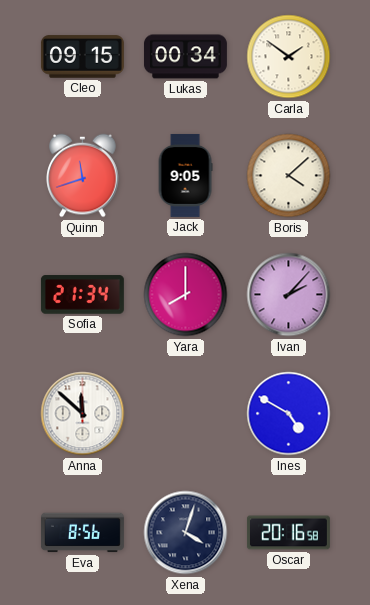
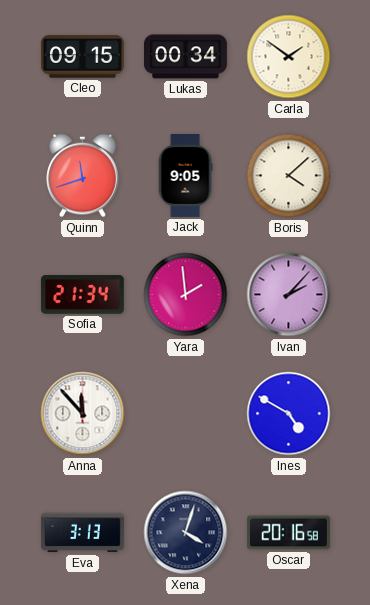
Yara: 8:00 -> 1:59
Anna: 11:52 -> 11:53
Eva: 8:56 -> 3:13
